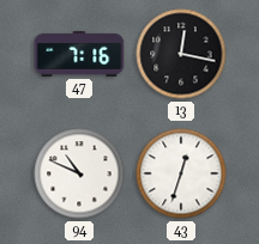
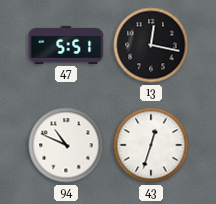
47: 7:16 -> 5:51
